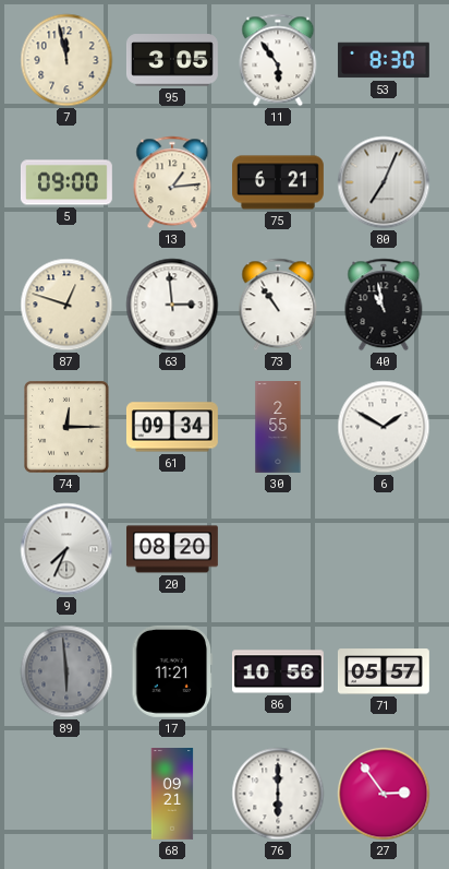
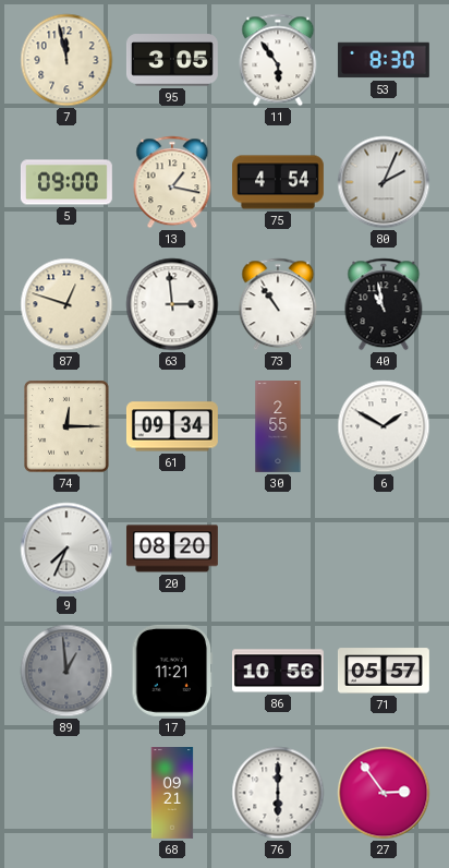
13: 1:14 -> 1:17
75: 6:21 -> 4:54
80: 7:04 -> 2:04
89: 5:59 -> 12:59
